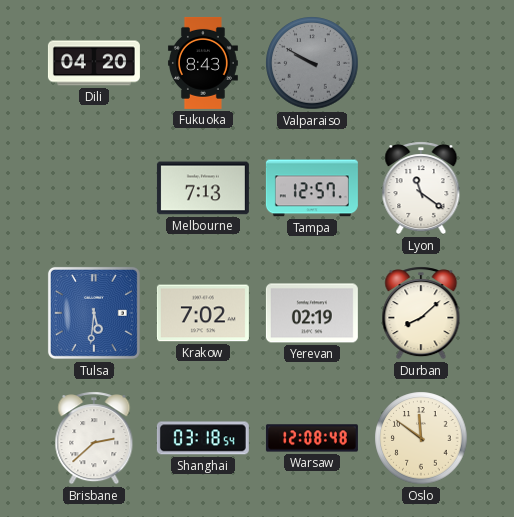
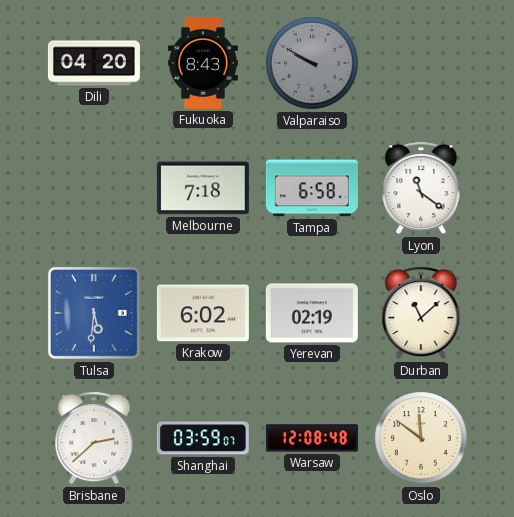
Melbourne: 7:13 -> 7:18
Tampa: 12:57 -> 6:58
Krakow: 7:02 -> 6:02
Durban: 8:08 -> 11:08
Shanghai: 03:18 -> 03:59
